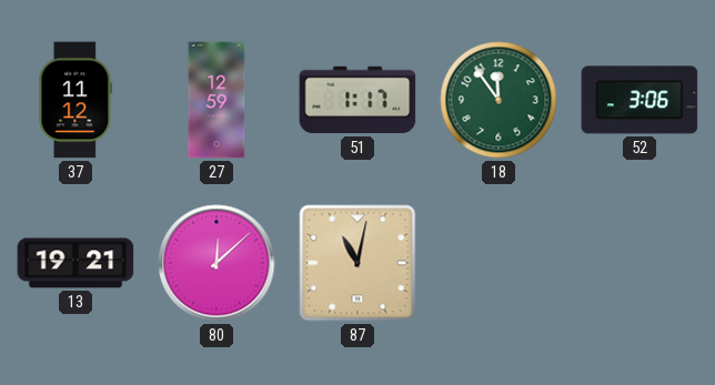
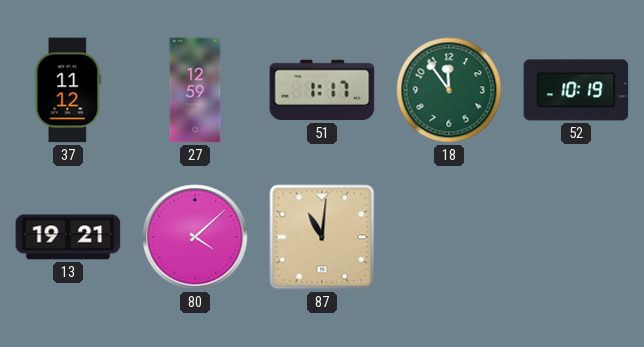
52: 3:06 -> 10:19
80: 12:08 -> 4:08
87: 11:02 -> 11:01
